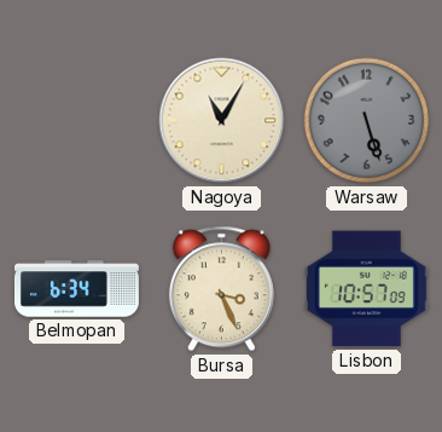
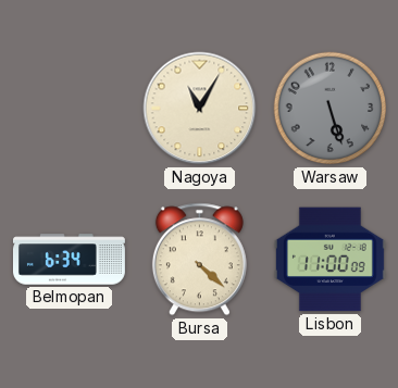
Bursa: 3:26 -> 4:22
Lisbon: 10:57 -> 11:00
